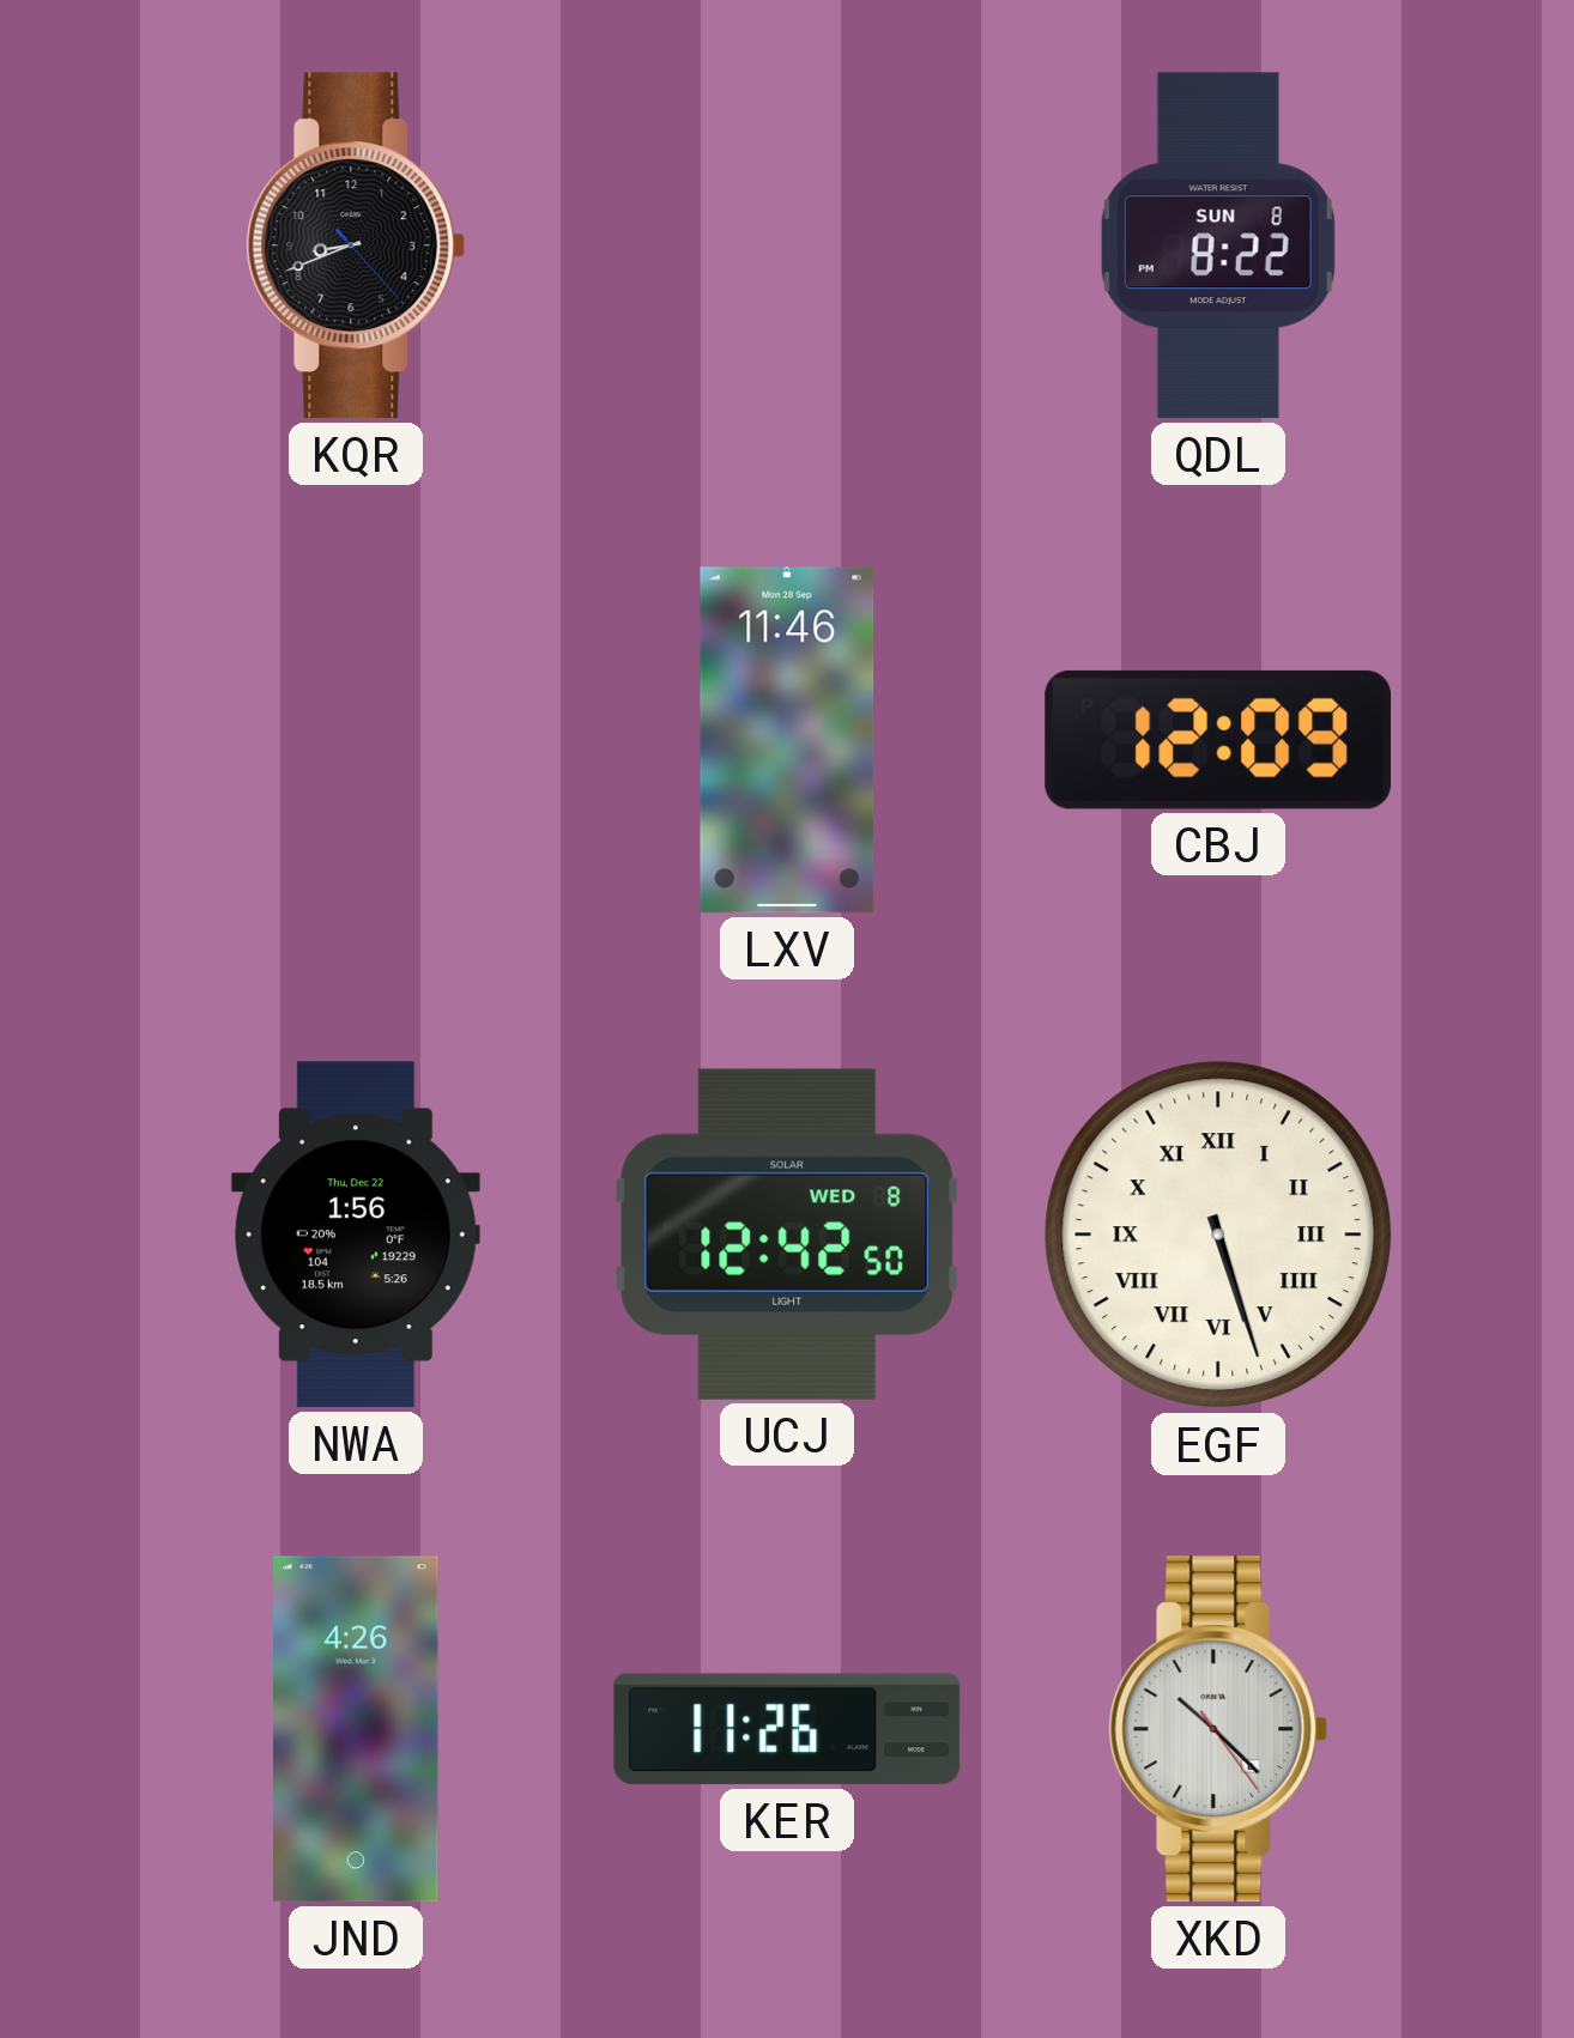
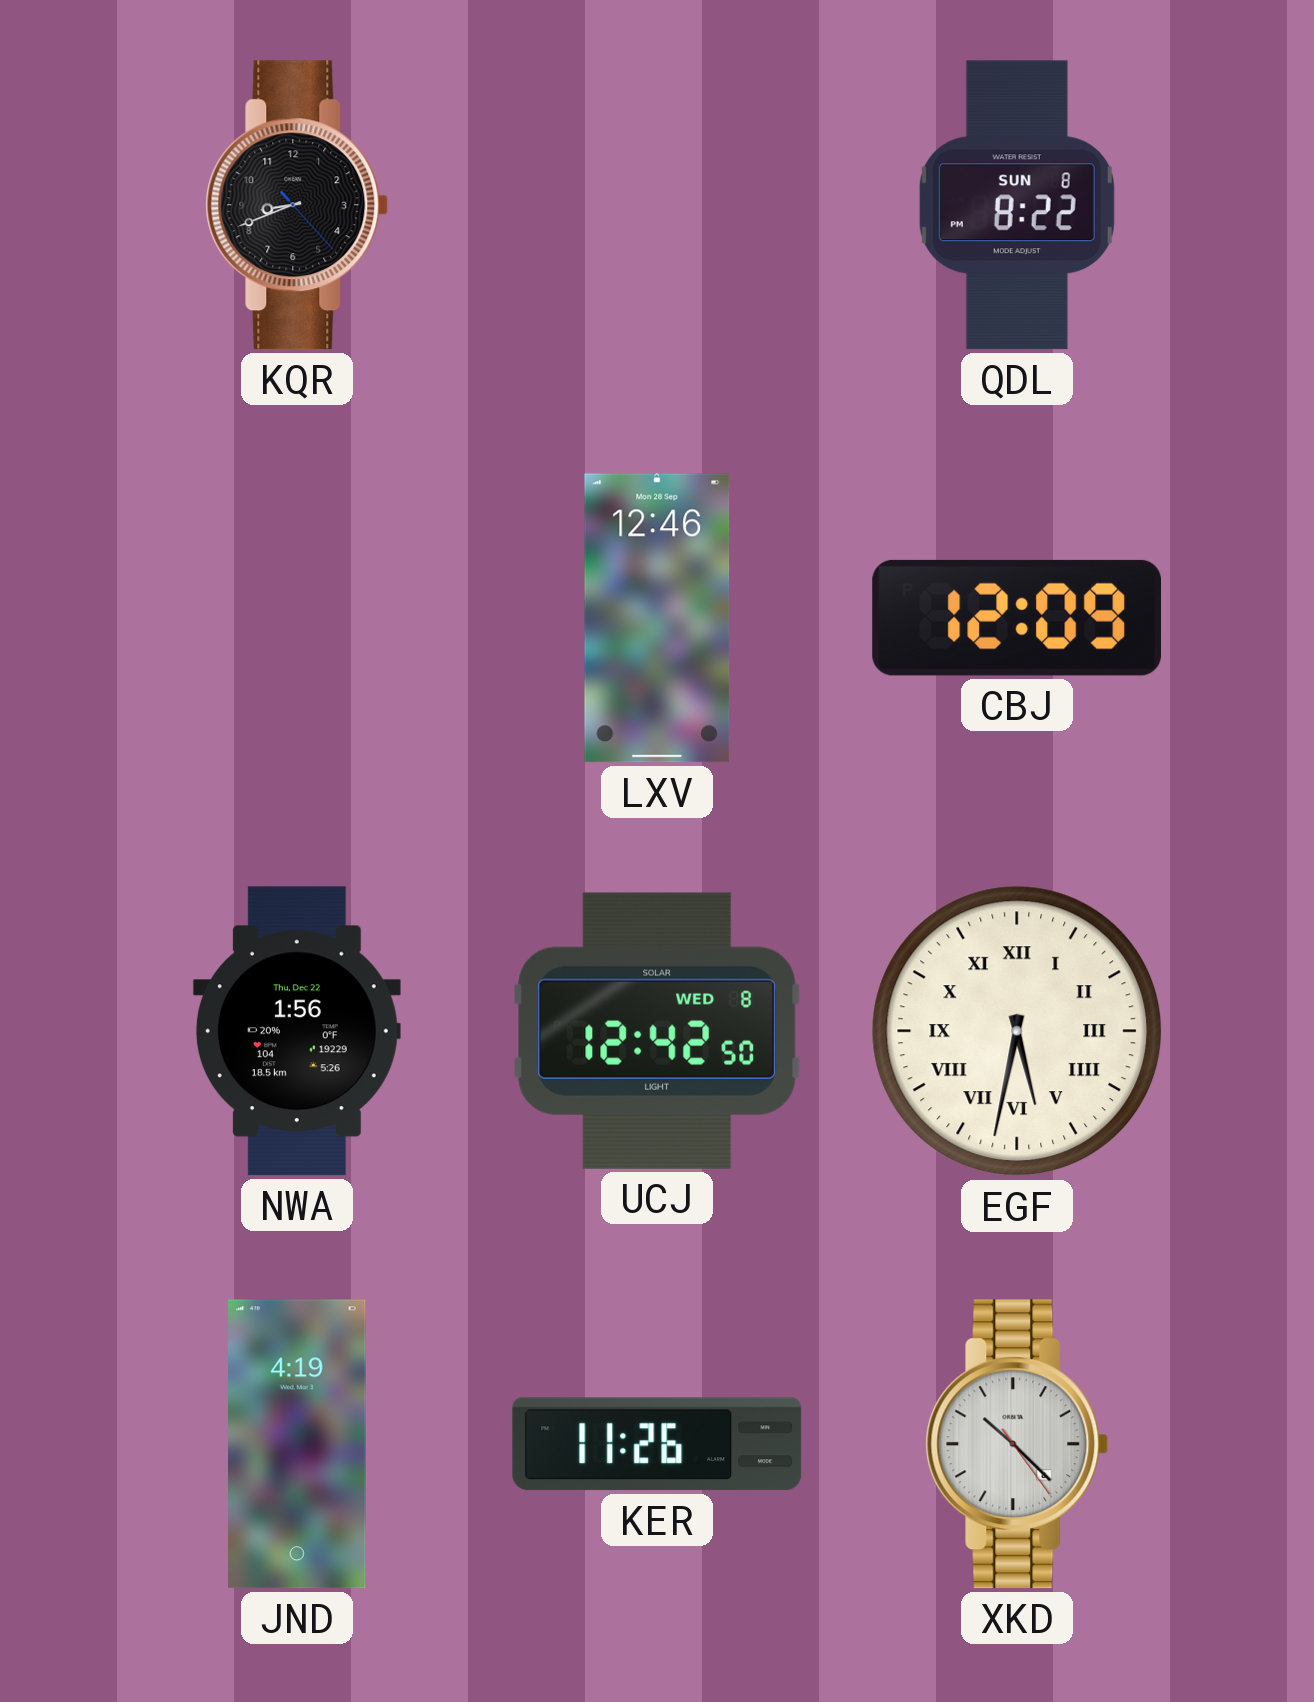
LXV: 11:46 -> 12:46
EGF: 5:27 -> 5:32
JND: 4:26 -> 4:19
